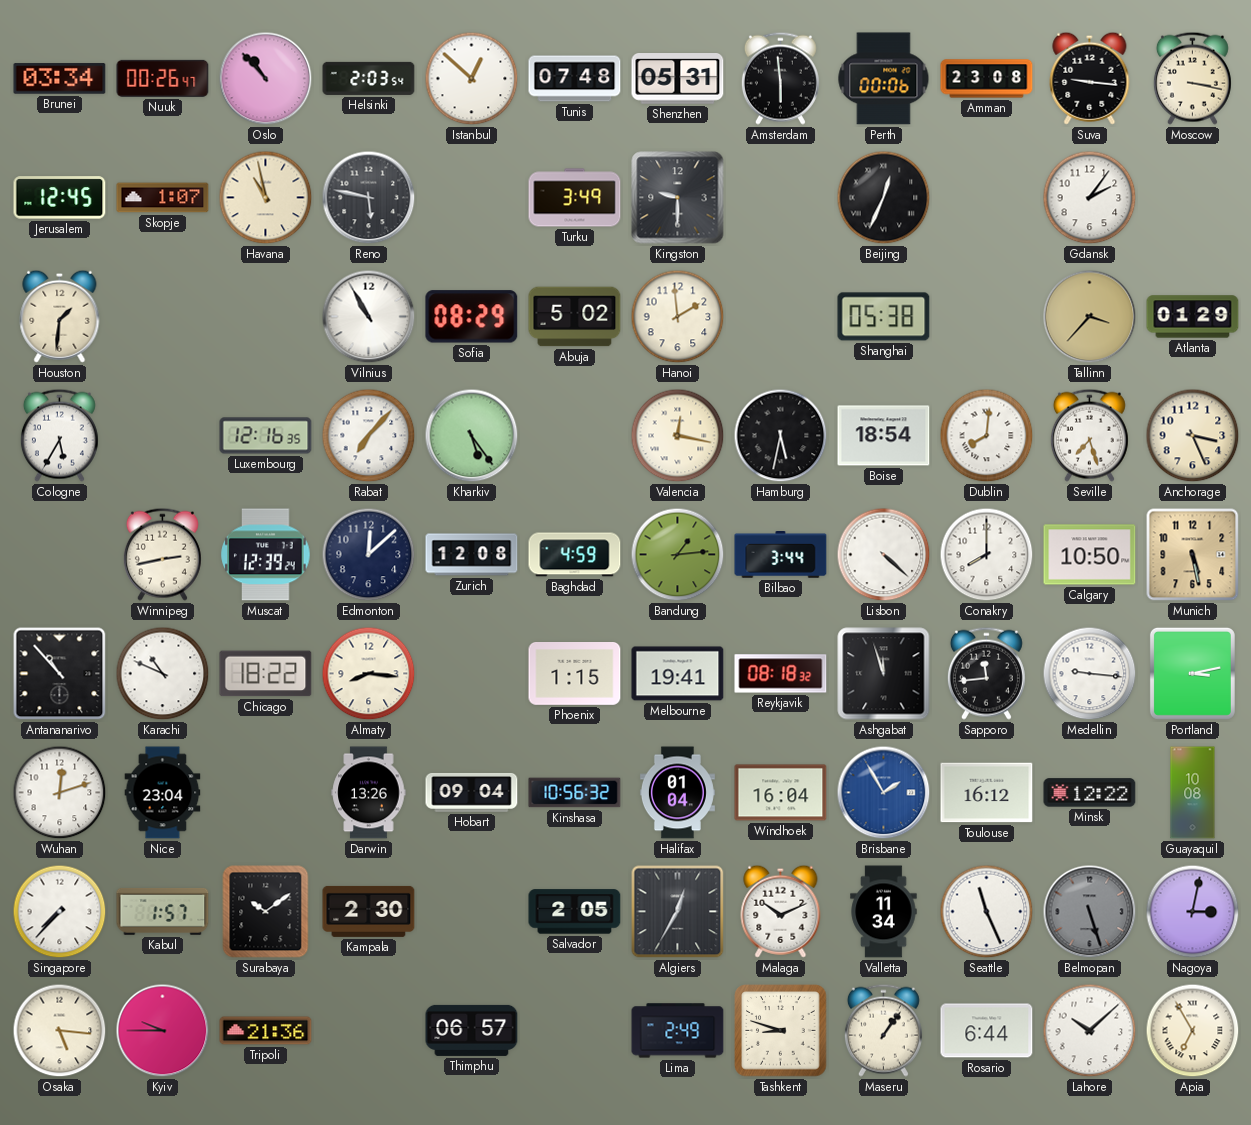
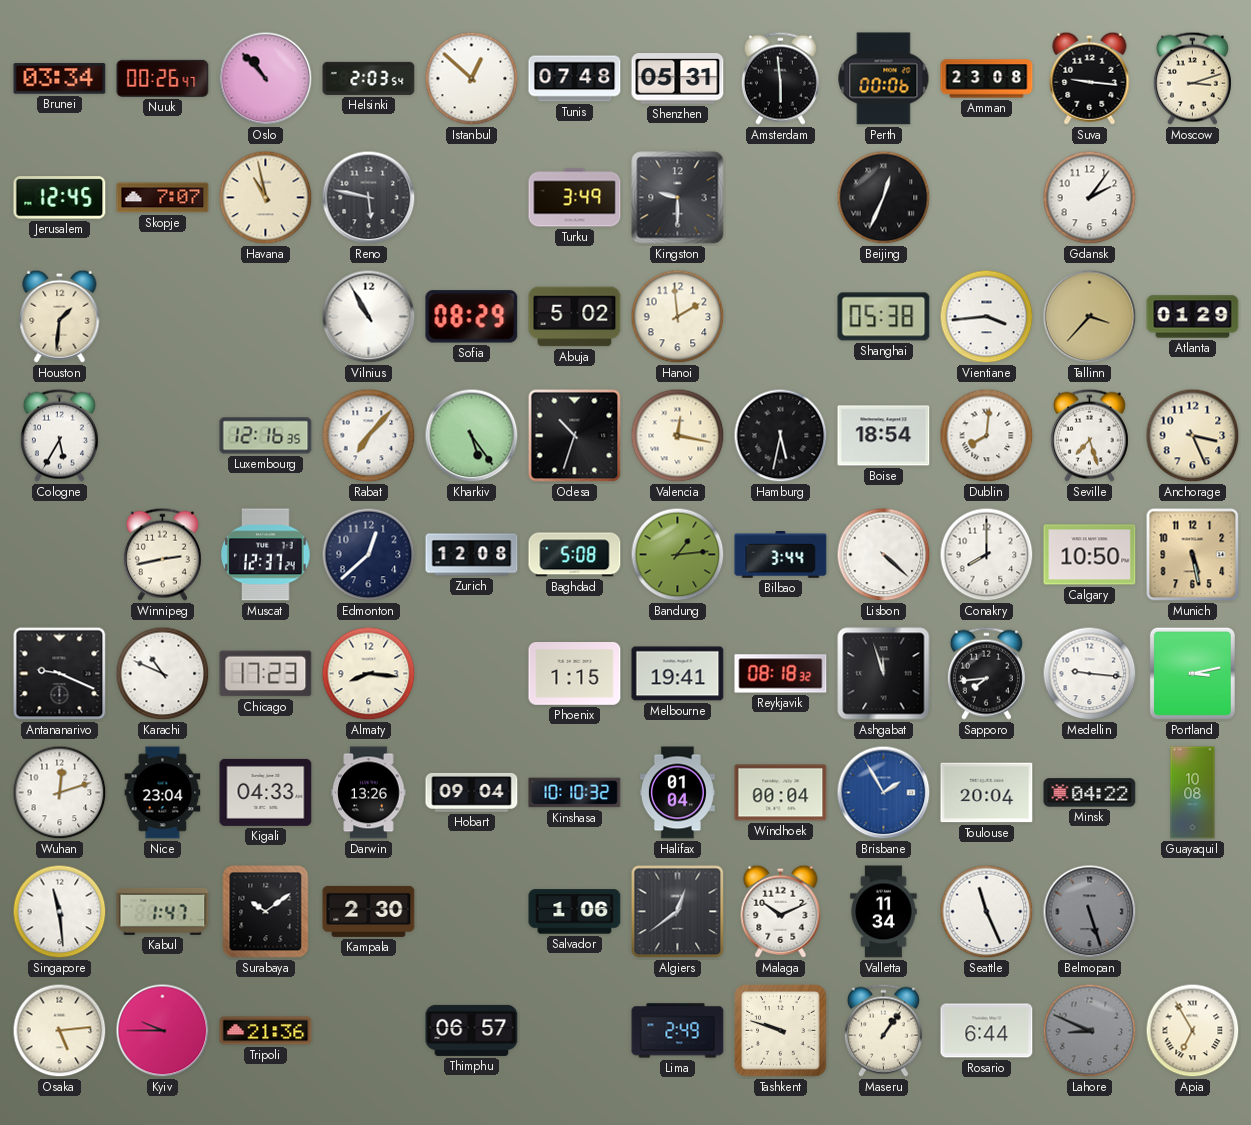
Moscow: 3:17 -> 3:12
Skopje: 1:07 -> 7:07
Vientiane: none -> 3:44
Odesa: none -> 10:33
Muscat: 12:39 -> 12:37
Edmonton: 12:08 -> 12:38
Baghdad: 4:59 -> 5:08
Antananarivo: 10:53 -> 9:19
Chicago: 18:22 -> 17:23
Sapporo: 11:44 -> 7:44
Kigali: none -> 04:33
Kinshasa: 10:56 -> 10:10
Windhoek: 16:04 -> 00:04
Toulouse: 16:12 -> 20:04
Minsk: 12:22 -> 04:22
Singapore: 7:37 -> 11:29
Kabul: 1:57 -> 1:47
Salvador: 2:05 -> 1:06
Algiers: 12:35 -> 12:39
Nagoya: 3:02 -> none
Osaka: 5:16 -> 5:14
Tashkent: 8:48 -> 9:48
Lahore: 10:08 -> 8:49
Lahore dial: white -> grey
